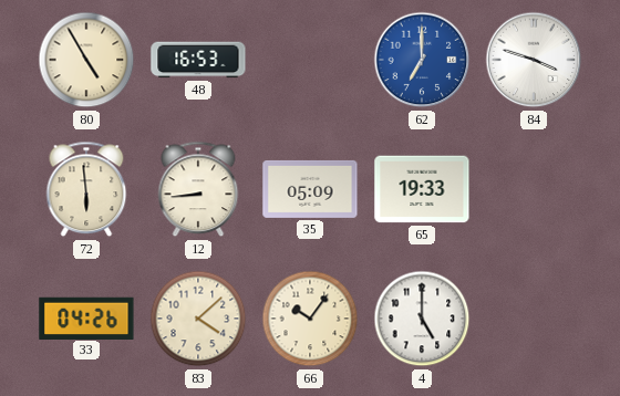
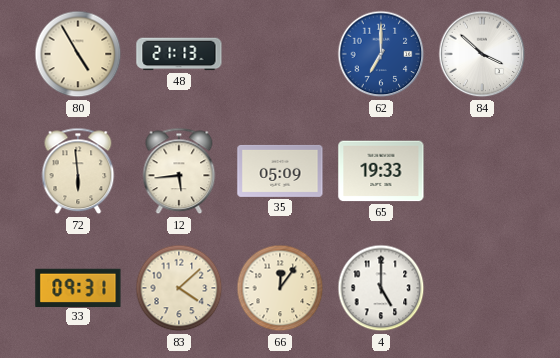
48: 16:53 -> 21:13
84: 3:48 -> 3:52
12: 8:44 -> 5:44
33: 04:26 -> 09:31
66: 10:06 -> 12:06
